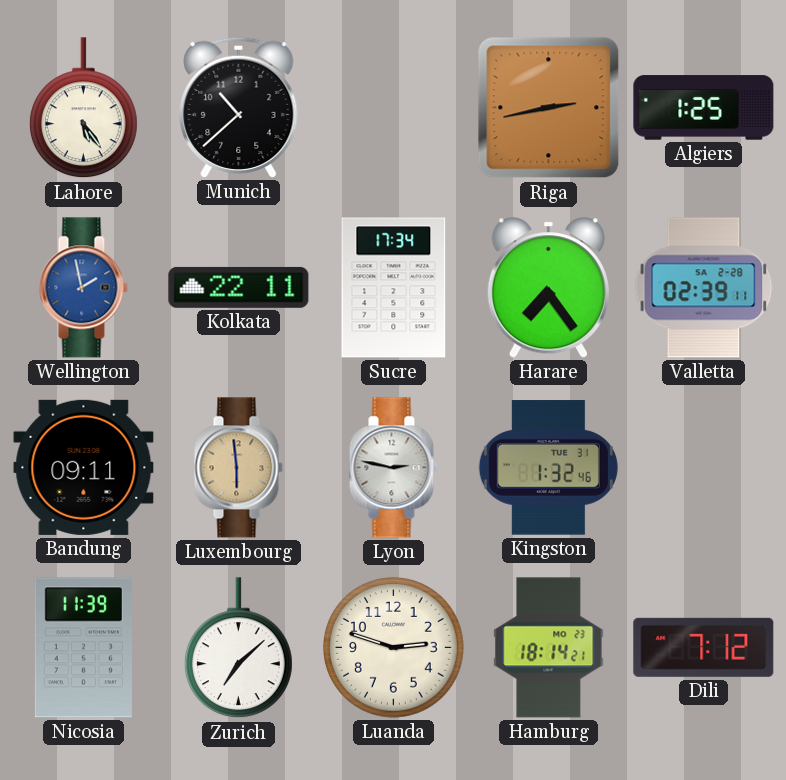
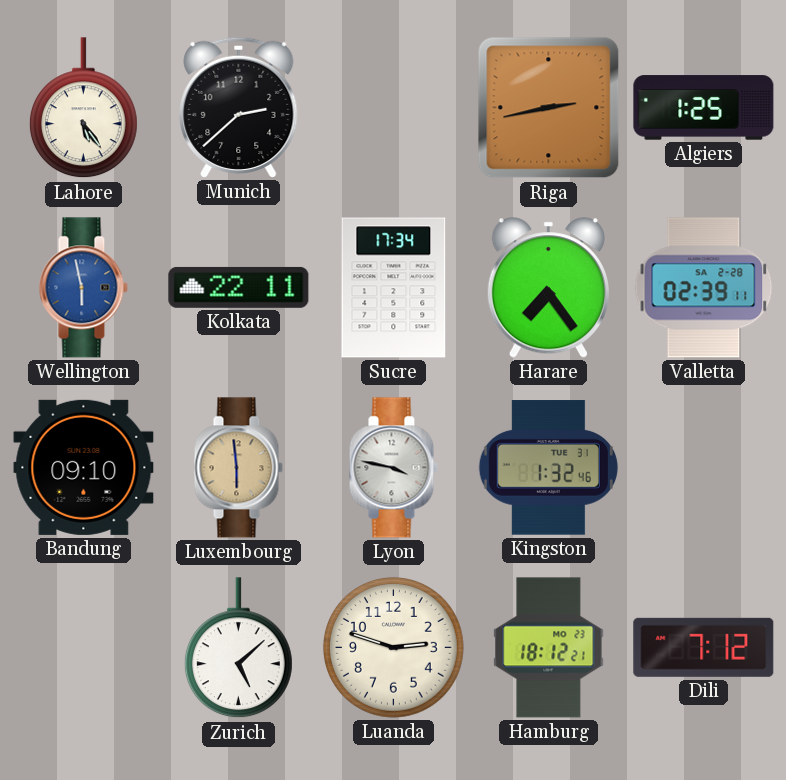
Munich: 10:38 -> 2:38
Wellington: 1:58 -> 5:58
Bandung: 09:11 -> 09:10
Lyon: 2:47 -> 3:47
Nicosia: 11:39 -> none
Zurich: 7:08 -> 5:08
Hamburg: 18:14 -> 18:12
